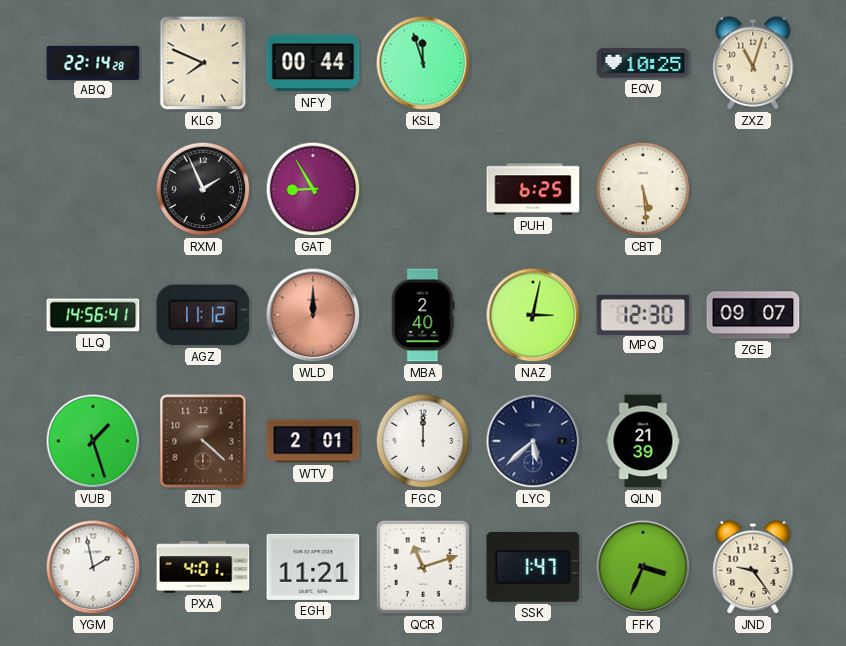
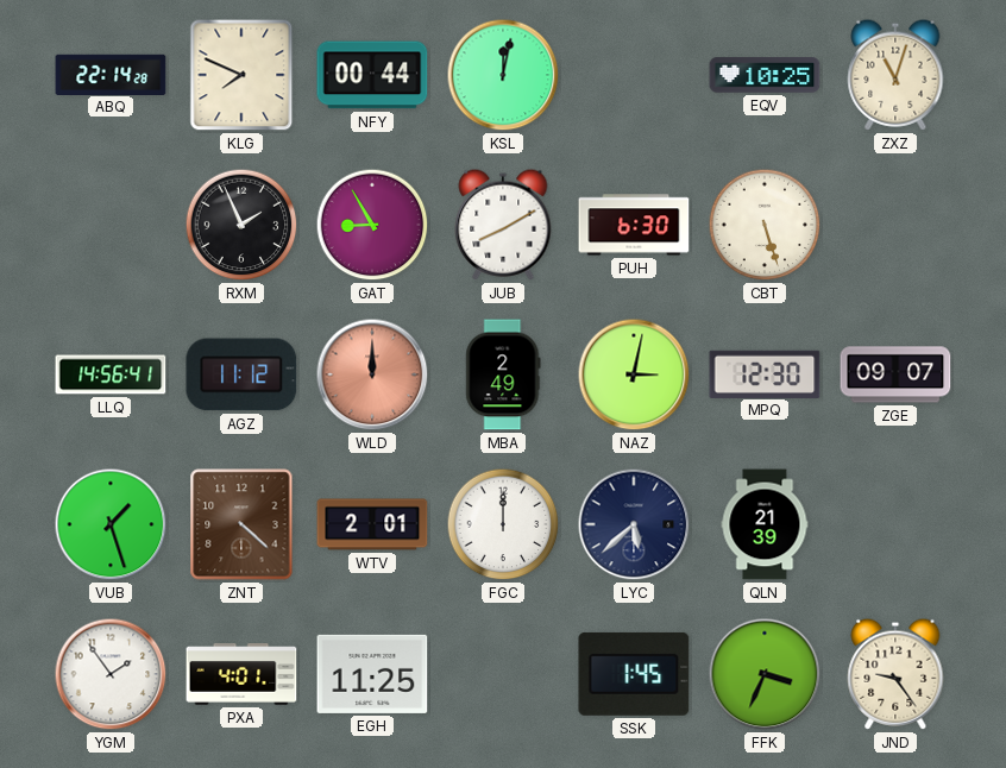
KSL: 11:57 -> 12:02
JUB: none -> 8:10
PUH: 6:25 -> 6:30
CBT: 5:29 -> 5:27
MBA: 2:40 -> 2:49
YGM: 1:58 -> 1:54
EGH: 11:21 -> 11:25
QCR: 11:12 -> none
SSK: 1:47 -> 1:45
